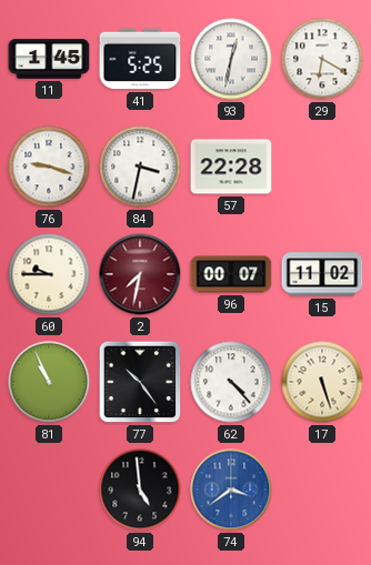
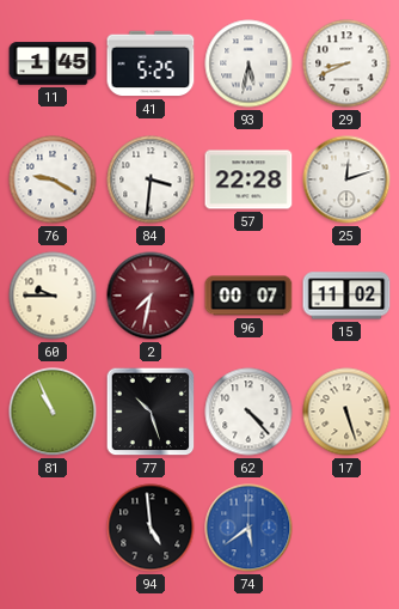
93: 12:32 -> 5:32
29: 6:20 -> 8:41
76: 9:18 -> 9:20
84: 3:32 -> 3:31
25: none -> 12:12
77: 10:24 -> 10:27
74: 3:39 -> 5:39
